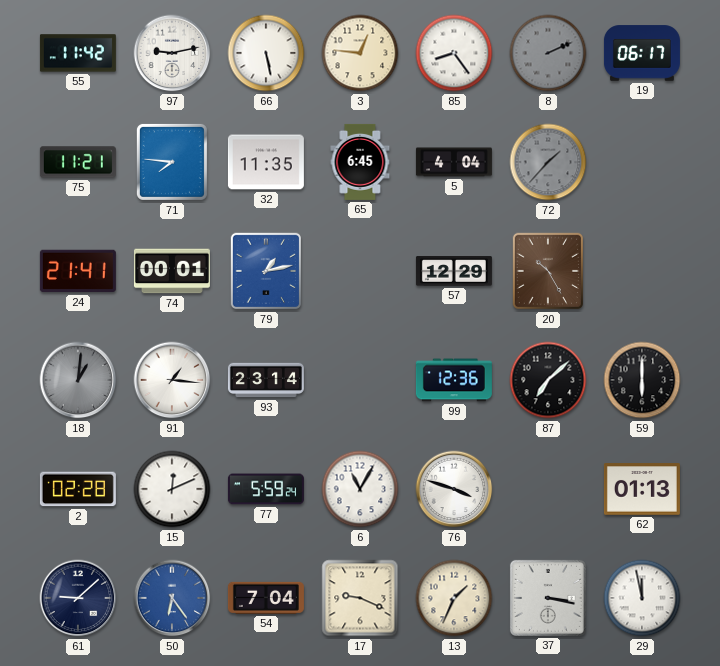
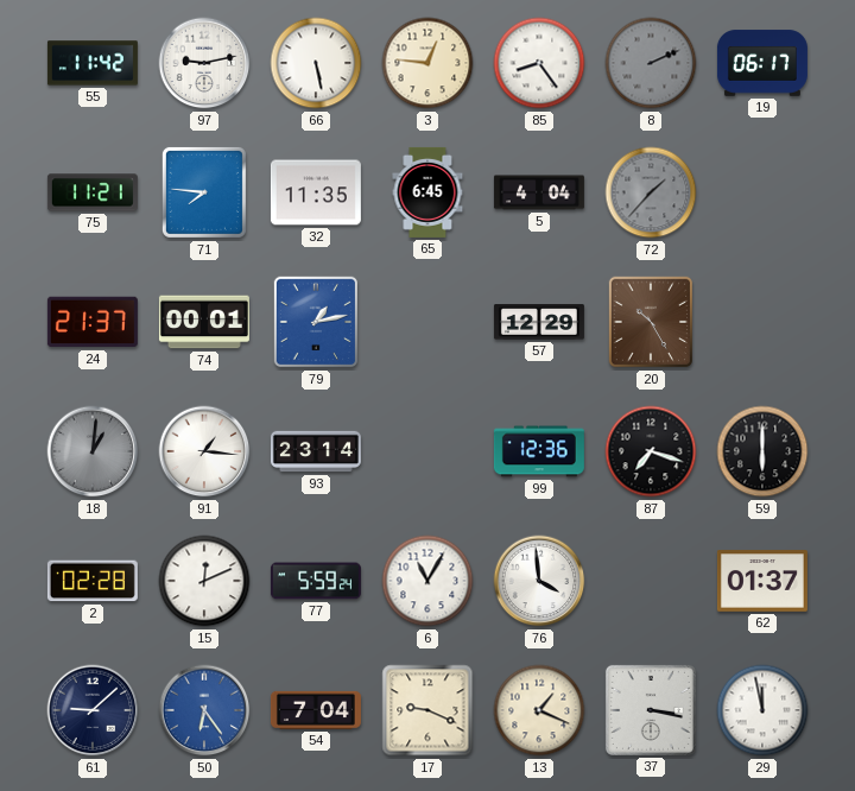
24: 21:41 -> 21:37
87: 7:08 -> 7:18
76: 3:48 -> 3:59
62: 01:13 -> 01:37
13: 1:34 -> 1:19
